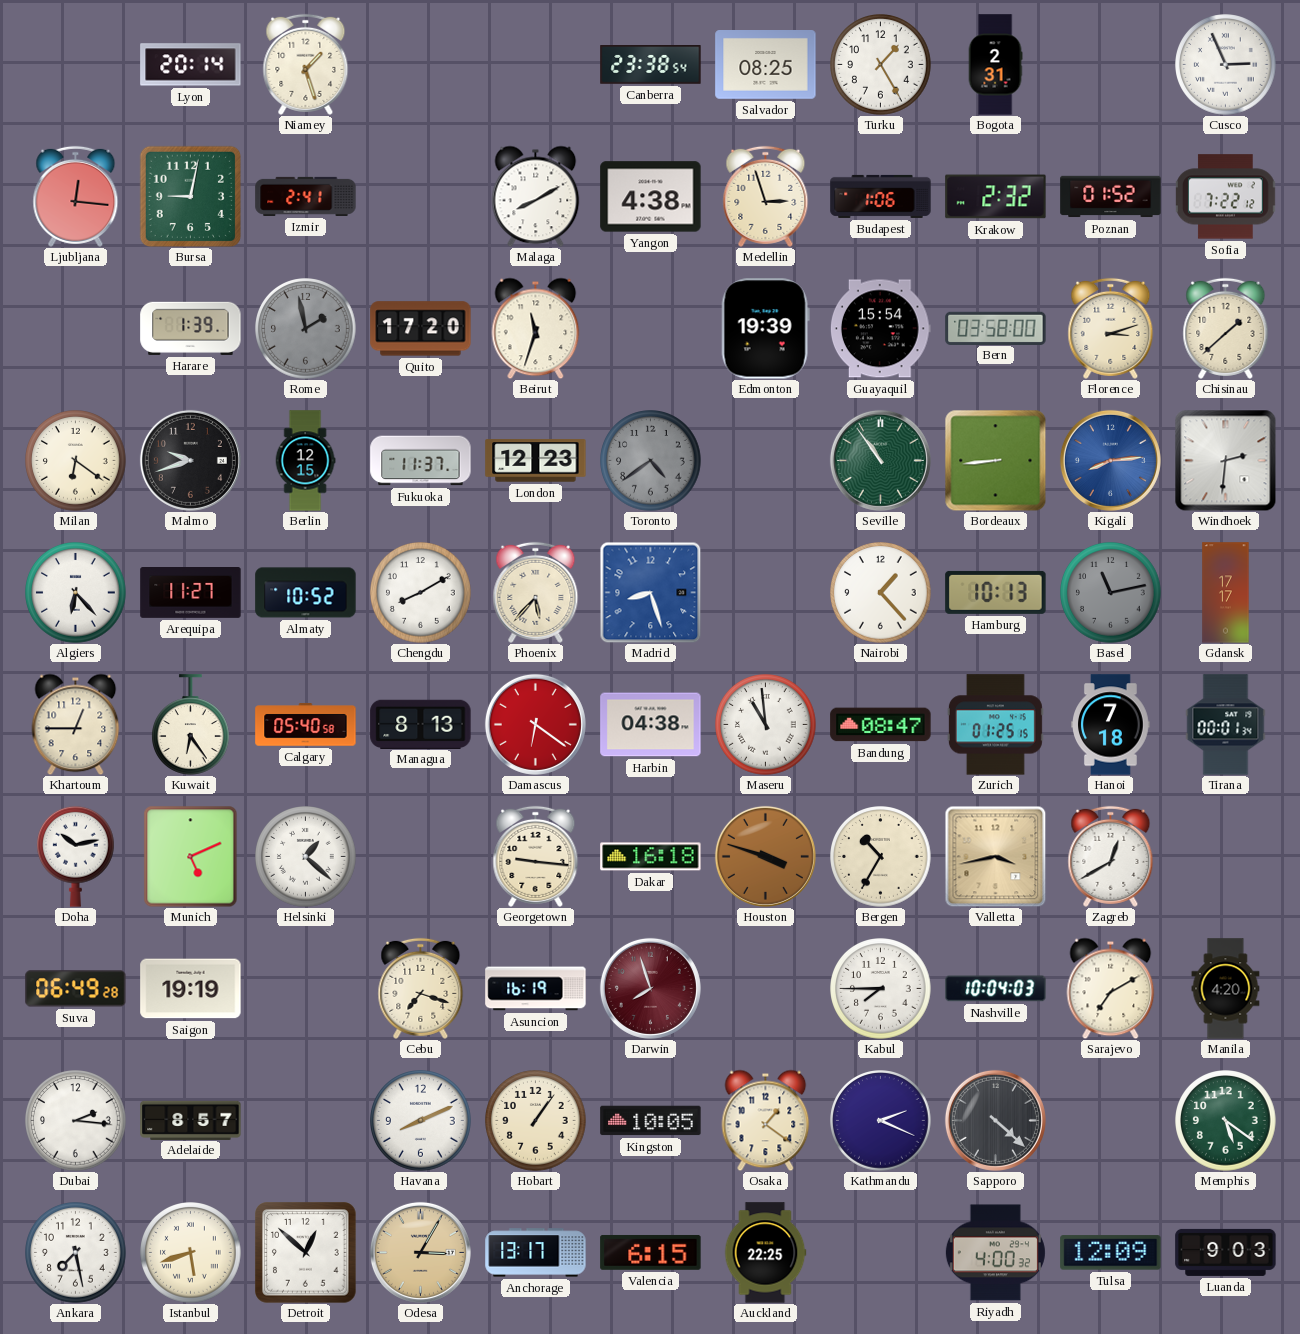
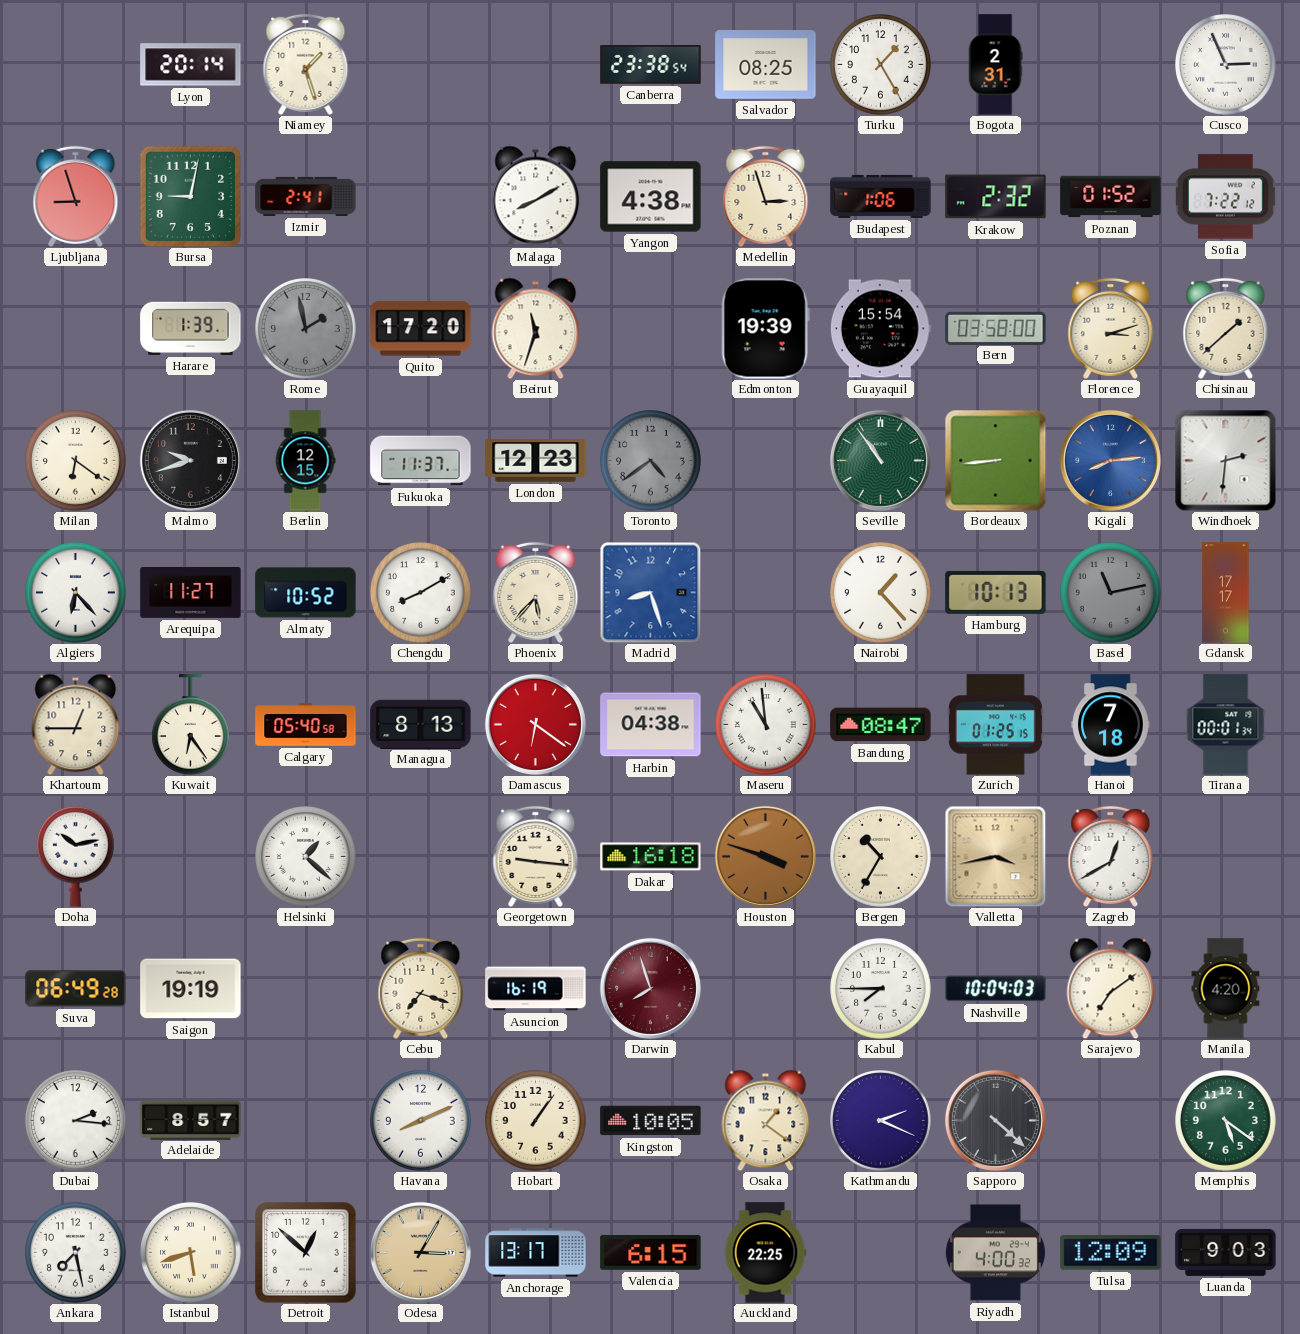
Ljubljana: 12:16 -> 8:57
Munich: 5:11 -> none
Sarajevo: 7:10 -> 7:09
